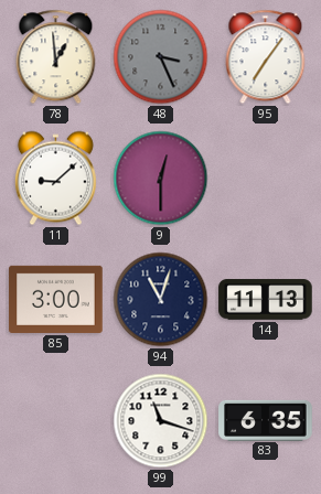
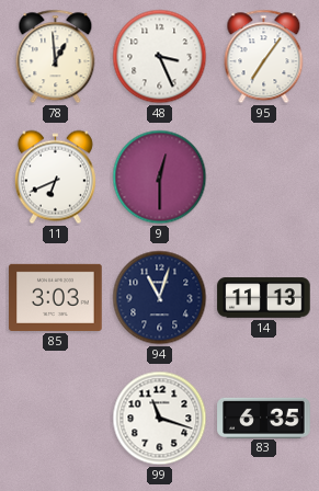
48 dial: grey -> white
11: 9:08 -> 6:41
85: 3:00 -> 3:03
